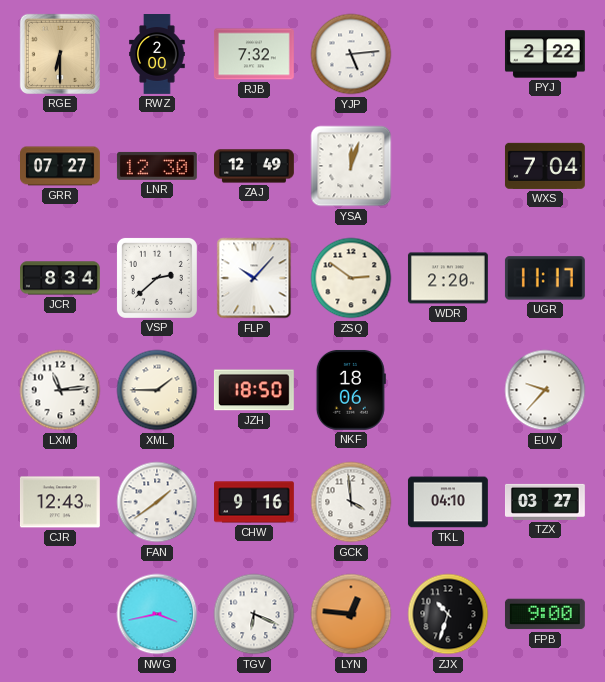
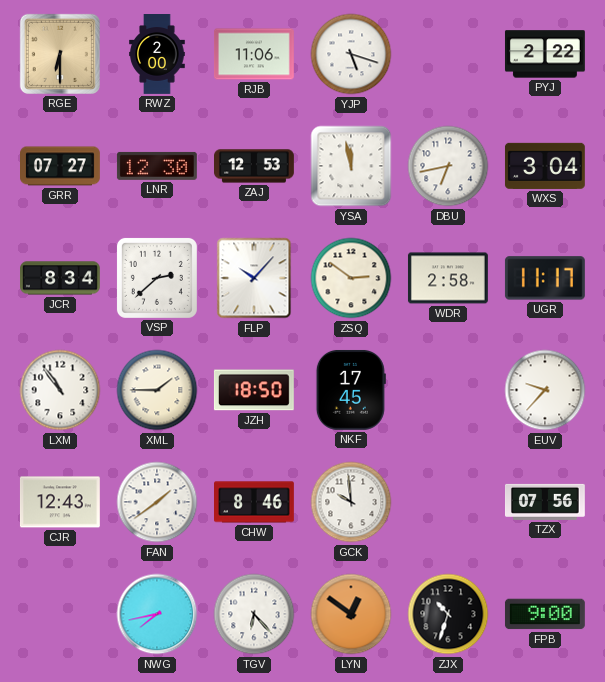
RJB: 7:32 -> 11:06
YJP: 5:14 -> 5:18
ZAJ: 12:49 -> 12:53
YSA: 12:03 -> 11:58
DBU: none -> 6:43
WXS: 7:04 -> 3:04
WDR: 2:20 -> 2:58
LXM: 11:14 -> 10:54
NKF: 18:06 -> 17:45
CHW: 9:16 -> 8:46
GCK: 3:59 -> 9:59
TKL: 04:10 -> none
TZX: 03:27 -> 07:56
NWG: 3:43 -> 7:43
TGV: 6:19 -> 6:23
LYN: 12:46 -> 12:51
